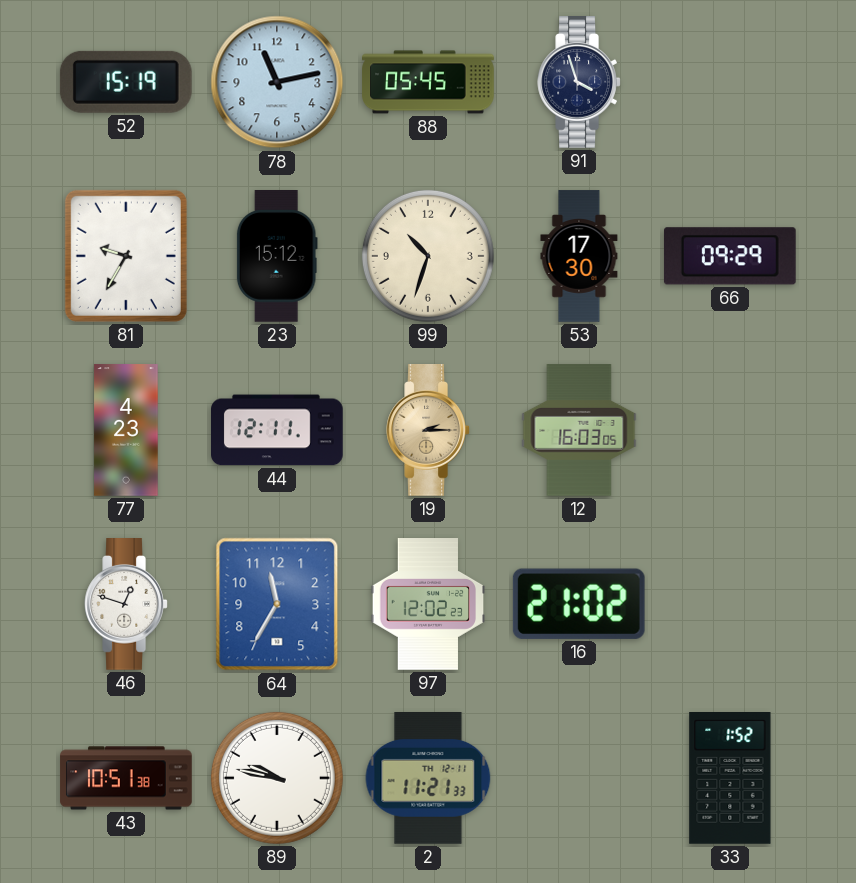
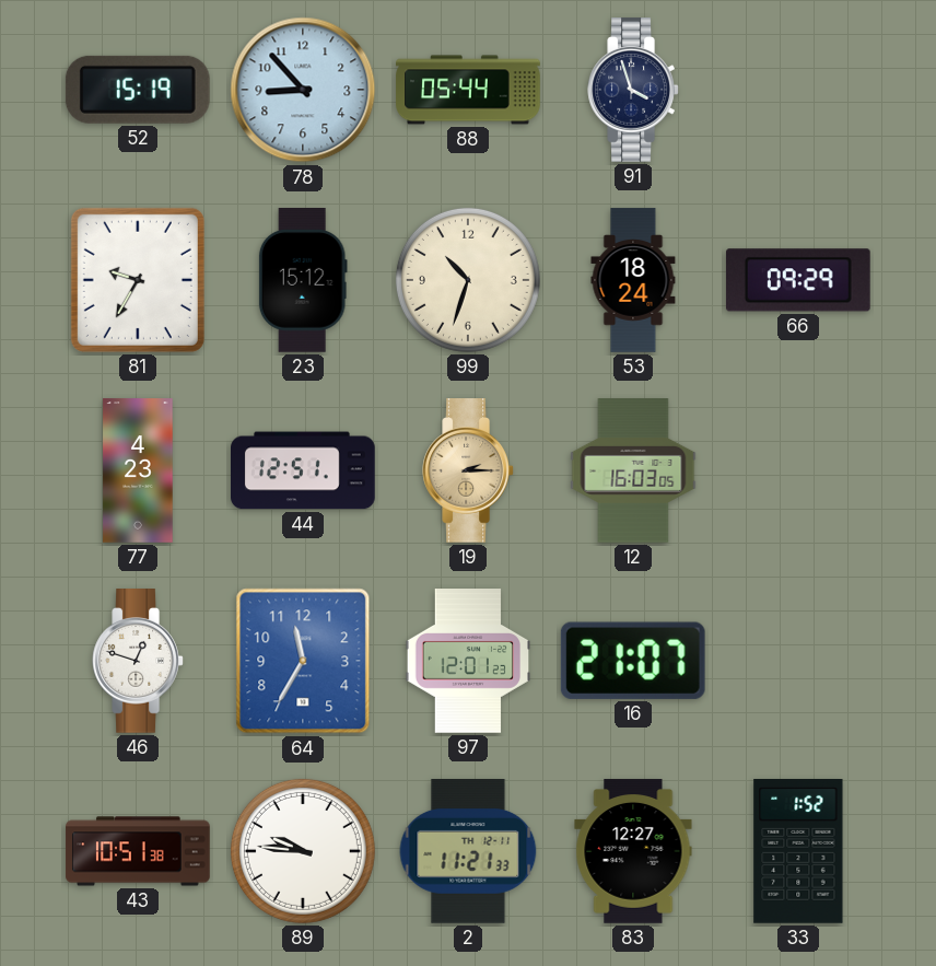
78: 11:13 -> 8:53
88: 05:45 -> 05:44
53: 17:30 -> 18:24
44: 12:11 -> 12:51
97: 12:02 -> 12:01
16: 21:02 -> 21:07
89: 9:47 -> 9:46
83: none -> 12:27
